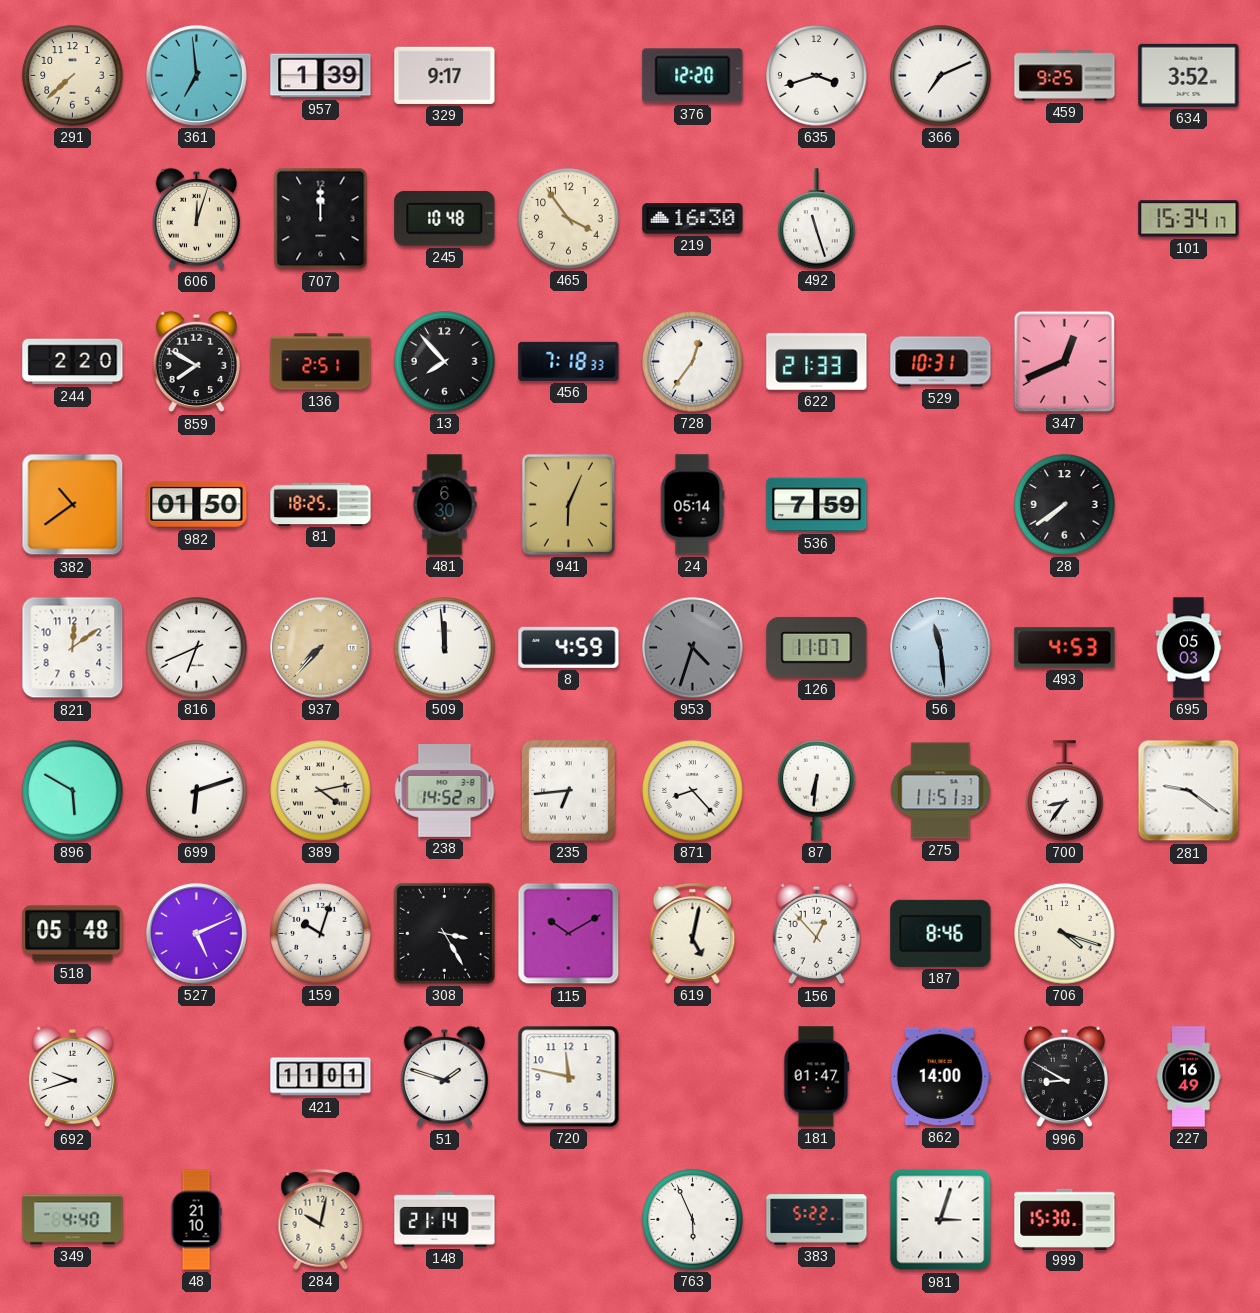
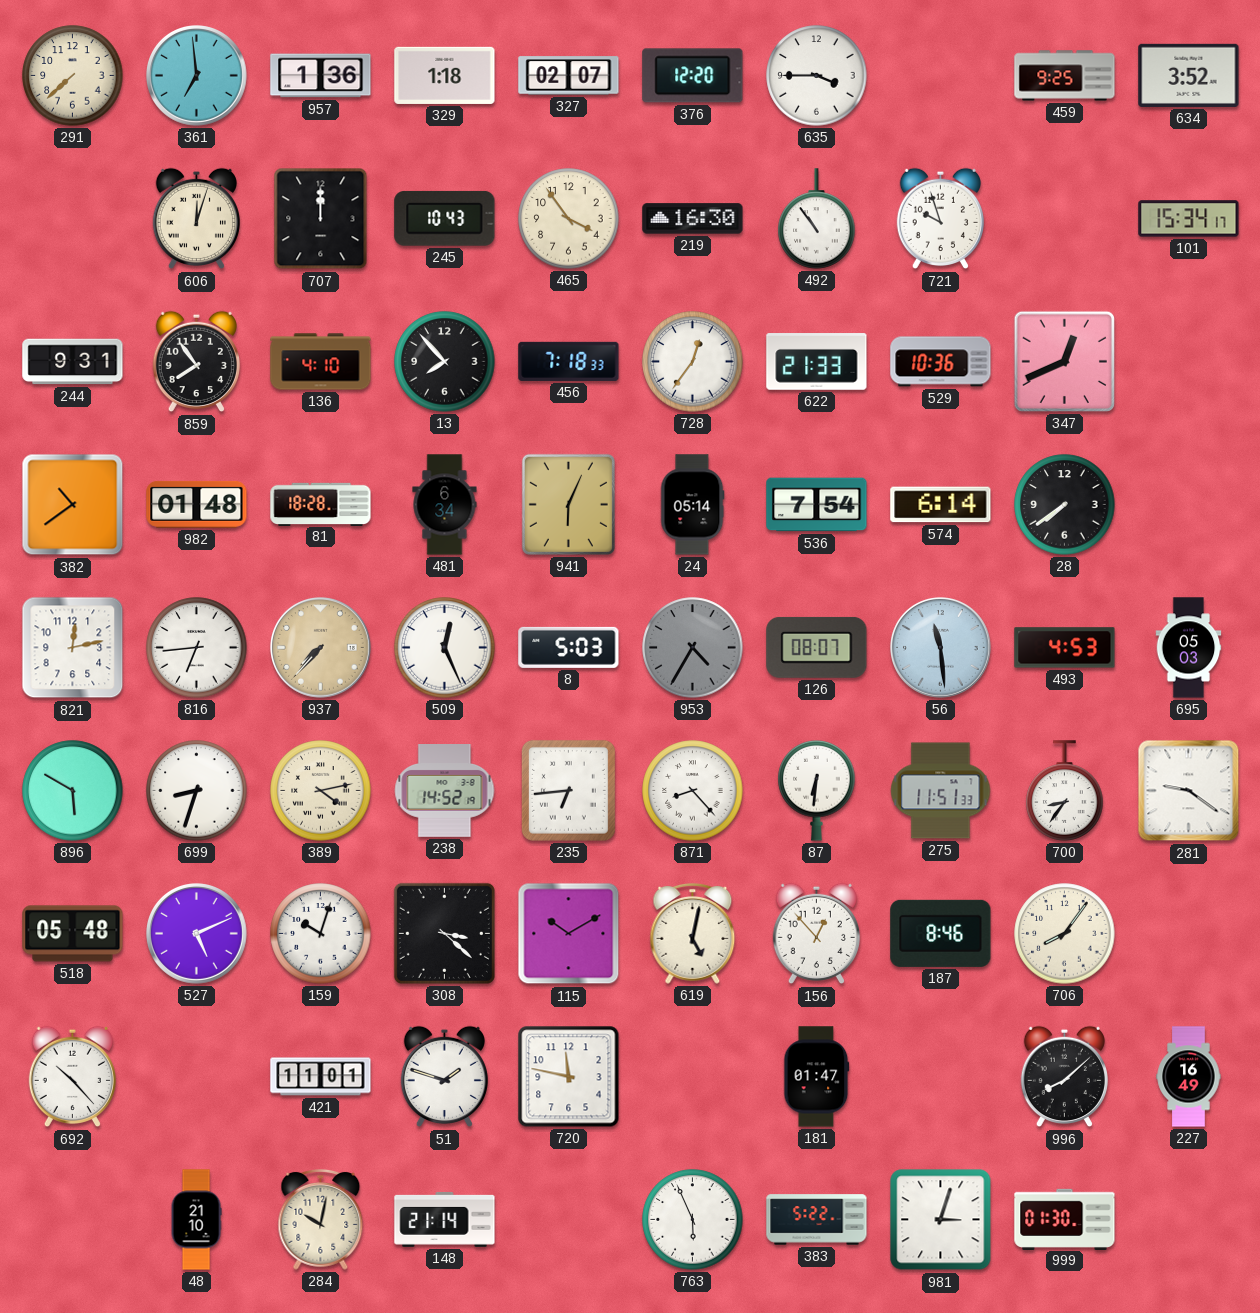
957: 1:39 -> 1:36
329: 9:17 -> 1:18
327: none -> 02:07
635: 3:42 -> 3:45
366: 7:11 -> none
245: 10:48 -> 10:43
492: 11:27 -> 10:54
721: none -> 9:57
244: 2:20 -> 9:31
859: 7:50 -> 7:54
136: 2:51 -> 4:10
529: 10:31 -> 10:36
982: 01:50 -> 01:48
81: 18:25 -> 18:28
481: 6:30 -> 6:34
536: 7:59 -> 7:54
574: none -> 6:14
821: 12:09 -> 12:13
816: 6:41 -> 6:44
509: 11:59 -> 12:26
8: 4:59 -> 5:03
953: 4:33 -> 4:35
126: 11:07 -> 08:07
699: 6:12 -> 8:33
308: 3:25 -> 3:22
706: 4:18 -> 8:06
692: 9:42 -> 10:23
862: 14:00 -> none
996: 8:50 -> 8:08
349: 4:40 -> none
999: 15:30 -> 01:30
